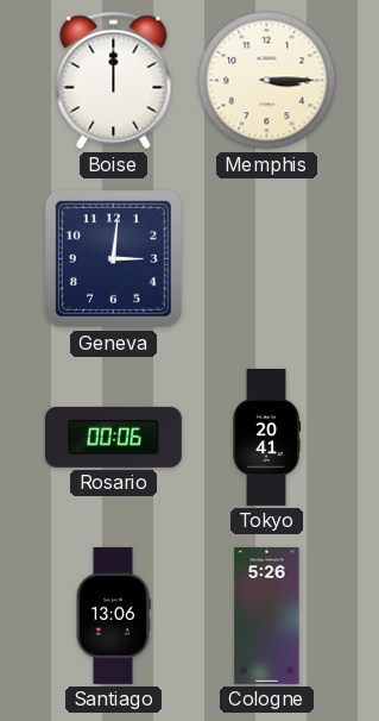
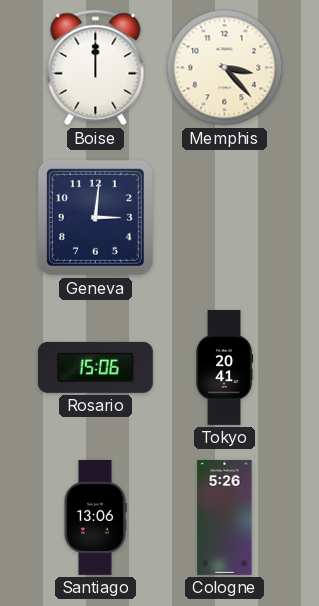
Memphis: 3:15 -> 3:23
Rosario: 00:06 -> 15:06
